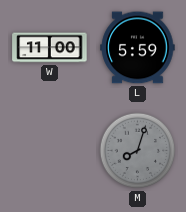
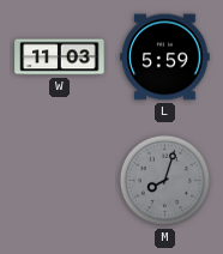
W: 11:00 -> 11:03
